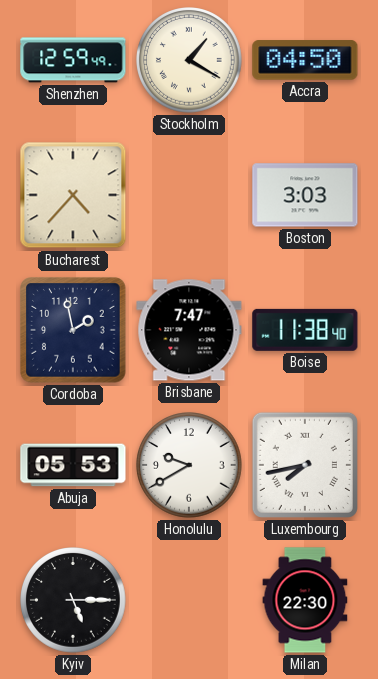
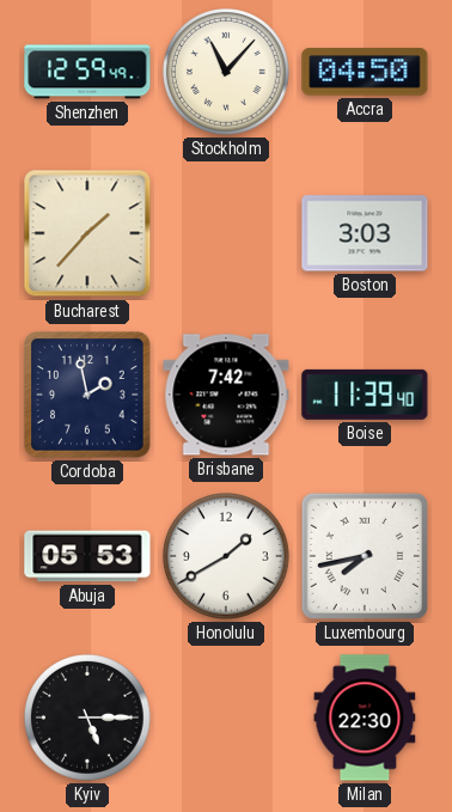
Stockholm: 1:20 -> 11:07
Bucharest: 4:37 -> 1:37
Brisbane: 7:47 -> 7:42
Boise: 11:38 -> 11:39
Honolulu: 9:40 -> 1:40
